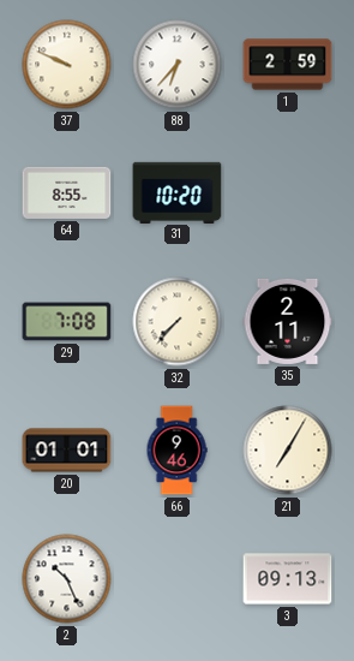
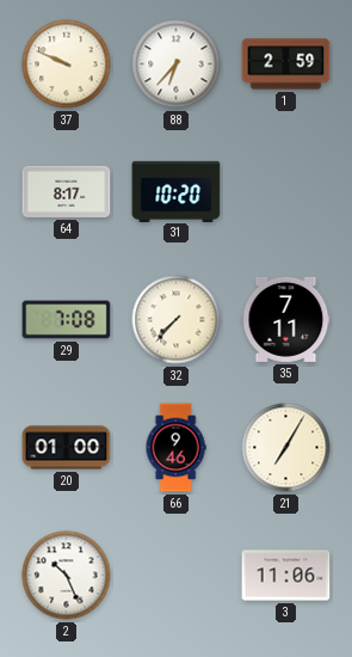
64: 8:55 -> 8:17
35: 2:11 -> 7:11
20: 01:01 -> 01:00
3: 09:13 -> 11:06
